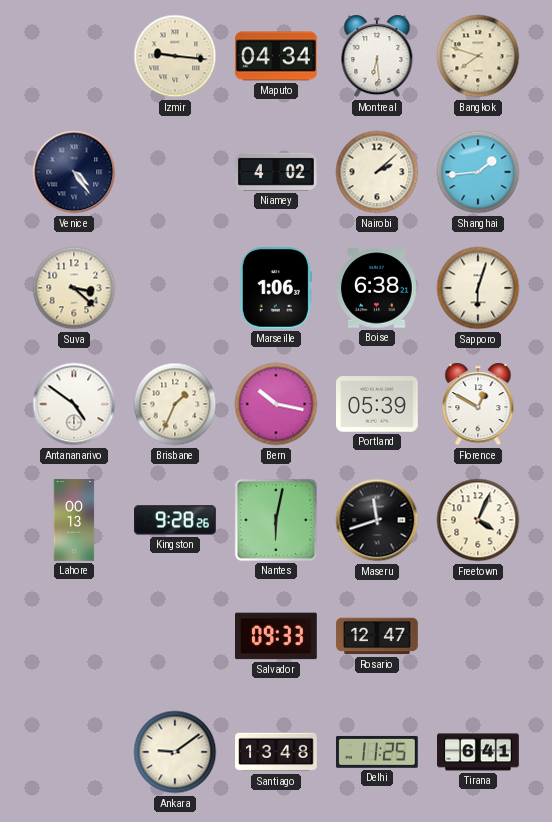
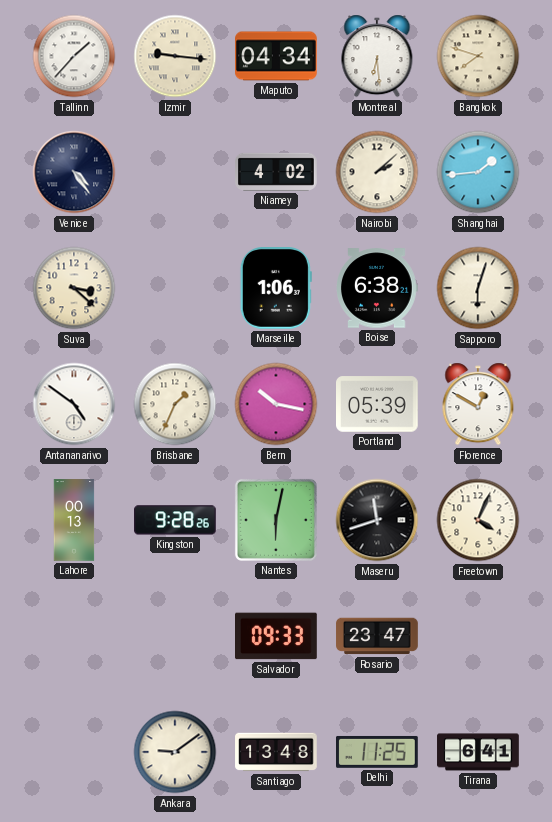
Tallinn: none -> 1:37
Rosario: 12:47 -> 23:47
